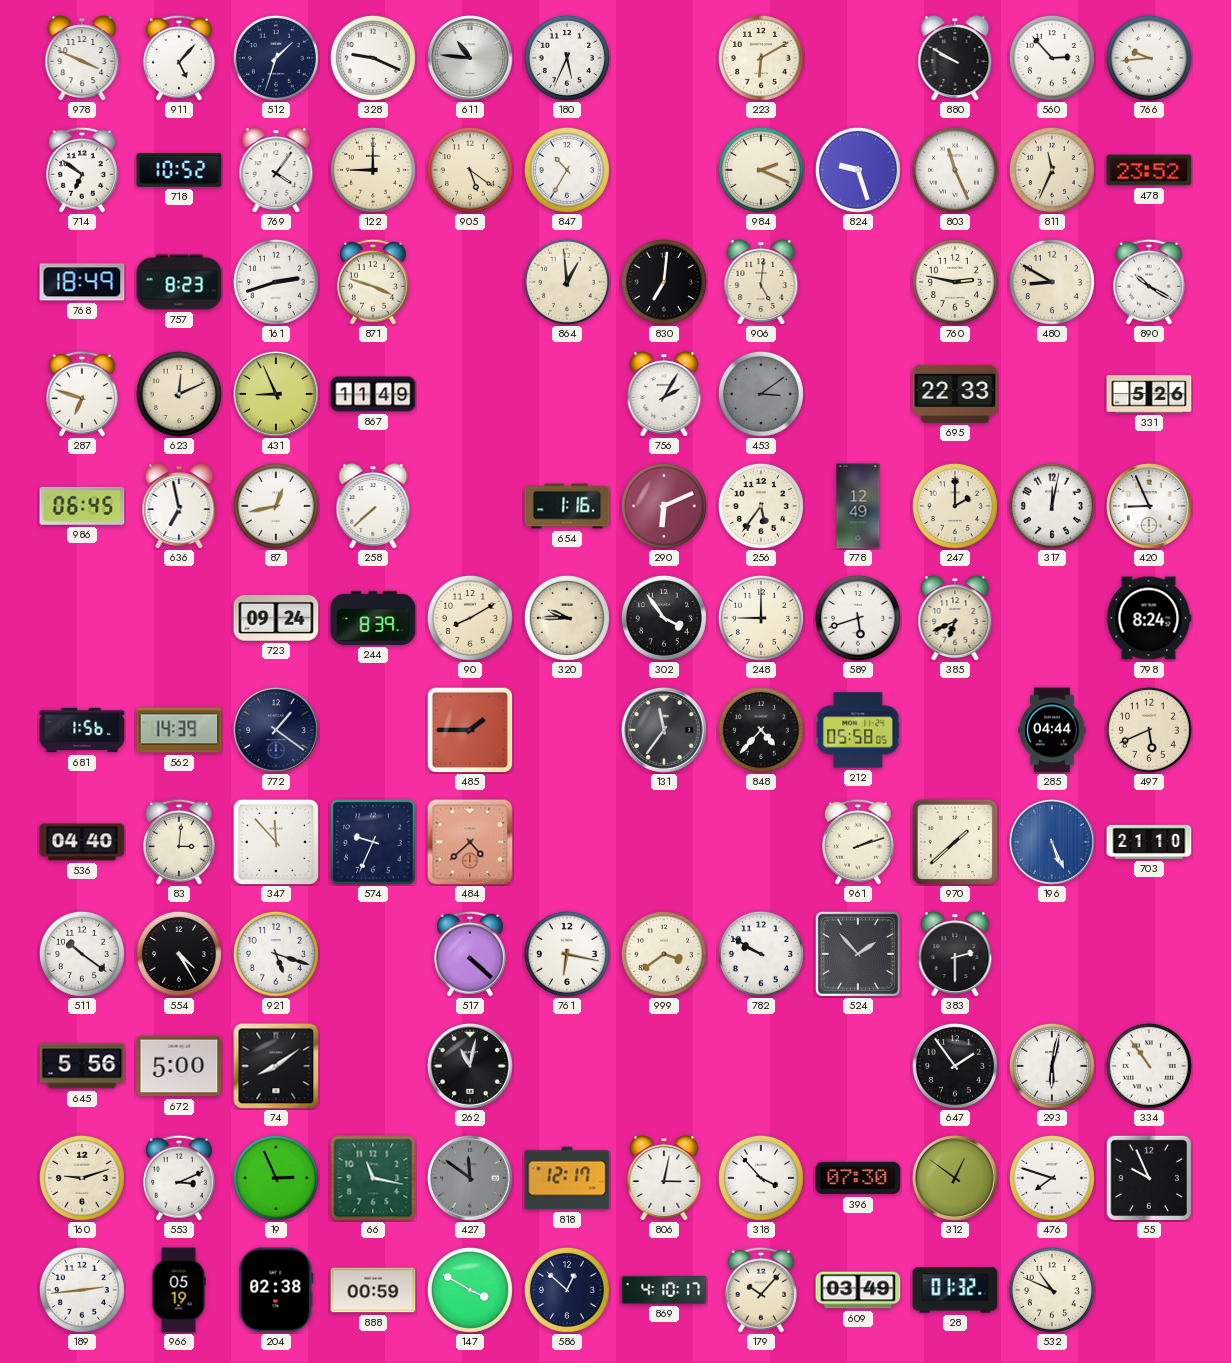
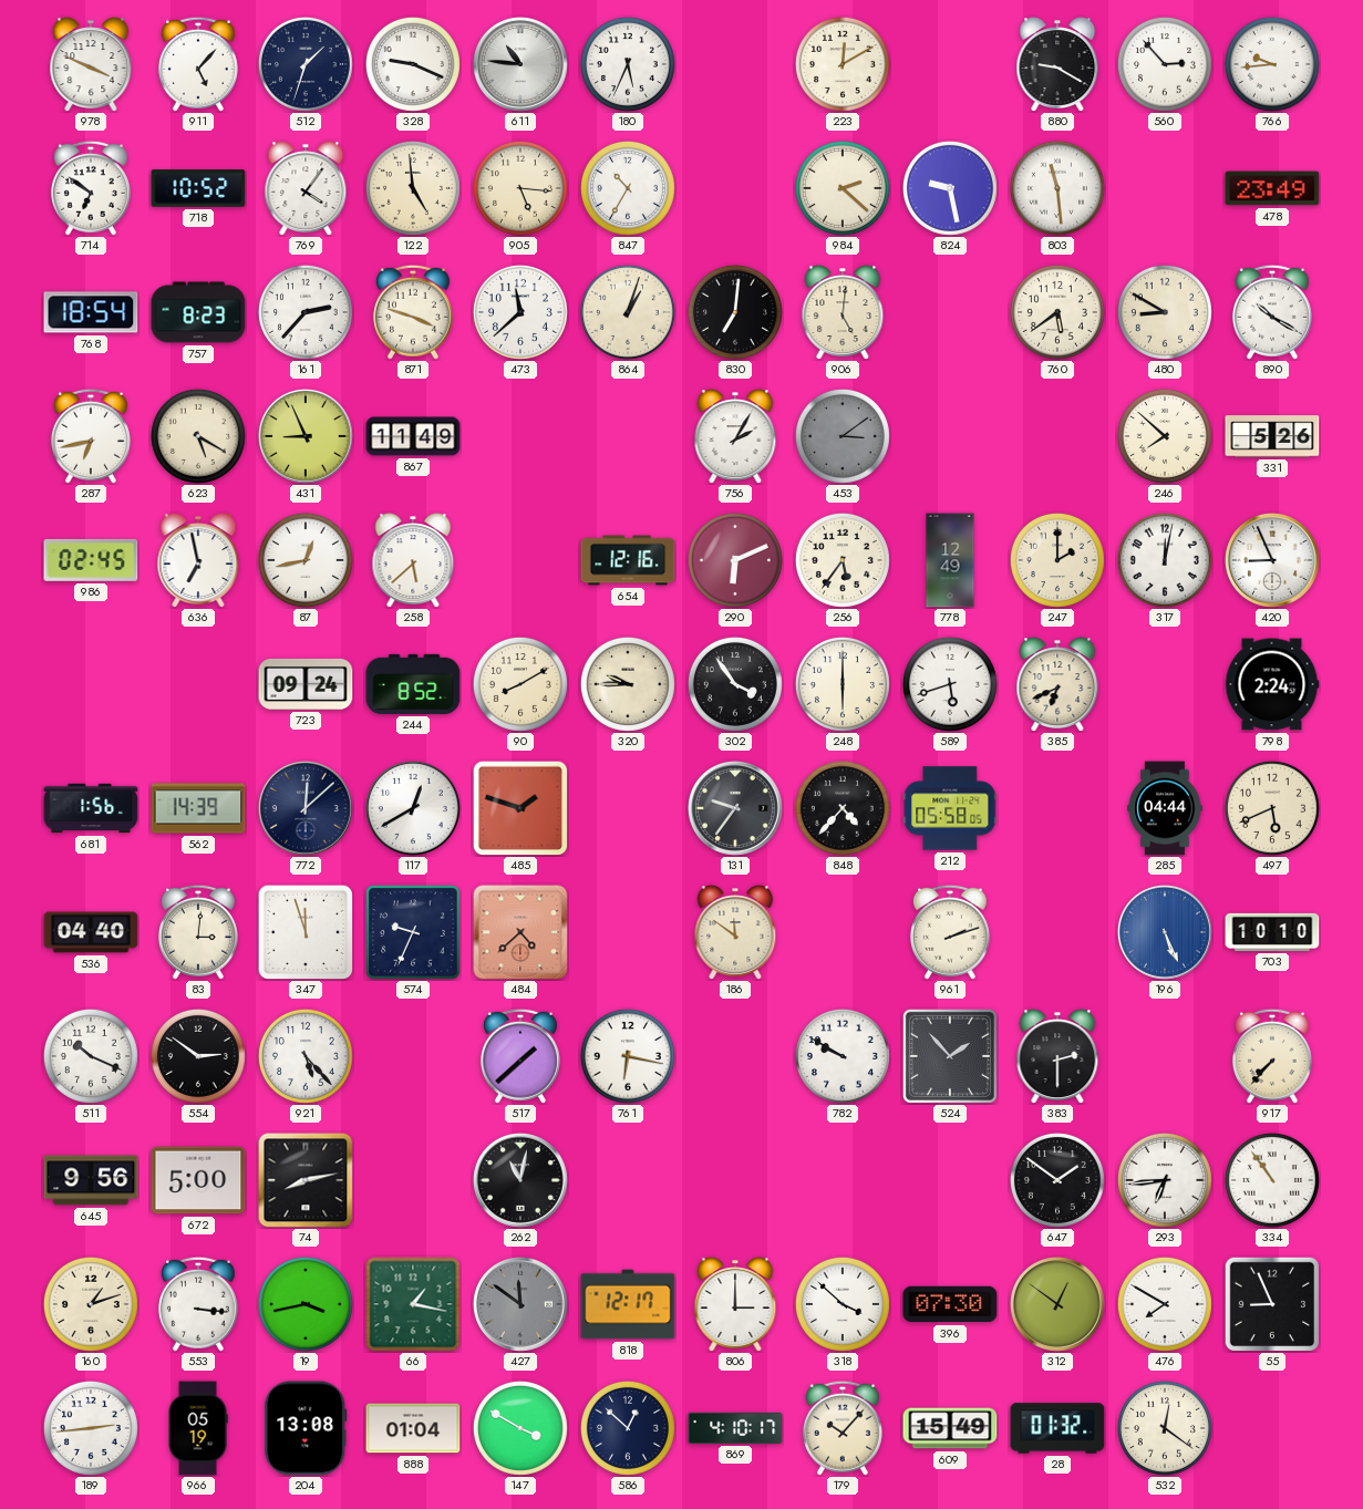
223: 6:10 -> 12:10
880: 9:50 -> 9:20
122: 9:00 -> 4:59
905: 5:21 -> 5:16
984: 2:19 -> 2:22
824: 9:27 -> 9:28
803: 11:26 -> 11:29
811: 11:34 -> none
478: 23:52 -> 23:49
768: 18:49 -> 18:54
161: 2:42 -> 2:37
473: none -> 11:38
864: 12:59 -> 1:03
760: 2:47 -> 5:39
287: 6:48 -> 6:43
623: 12:11 -> 5:20
695: 22:33 -> none
246: none -> 7:52
986: 06:45 -> 02:45
258: 7:38 -> 5:38
654: 1:16 -> 12:16
244: 8:39 -> 8:52
248: 9:00 -> 6:00
798: 8:24 -> 2:24
772: 1:21 -> 12:08
117: none -> 12:40
485: 1:45 -> 1:48
131: 11:36 -> 9:36
347: 11:53 -> 11:57
186: none -> 11:51
970: 1:38 -> none
703: 21:10 -> 10:10
511: 10:21 -> 10:19
554: 4:25 -> 2:51
921: 5:18 -> 5:23
517: 4:22 -> 1:38
999: 3:39 -> none
917: none -> 7:37
645: 5:56 -> 9:56
74: 8:09 -> 8:13
647: 1:54 -> 1:51
293: 6:02 -> 6:44
160: 9:12 -> 1:12
553: 3:11 -> 3:16
19: 2:56 -> 3:43
66: 11:17 -> 1:17
806: 3:02 -> 3:00
318: 3:53 -> 3:52
476: 7:48 -> 7:50
55: 9:56 -> 8:56
204: 02:38 -> 13:08
888: 00:59 -> 01:04
609: 03:49 -> 15:49
532: 10:49 -> 12:21
